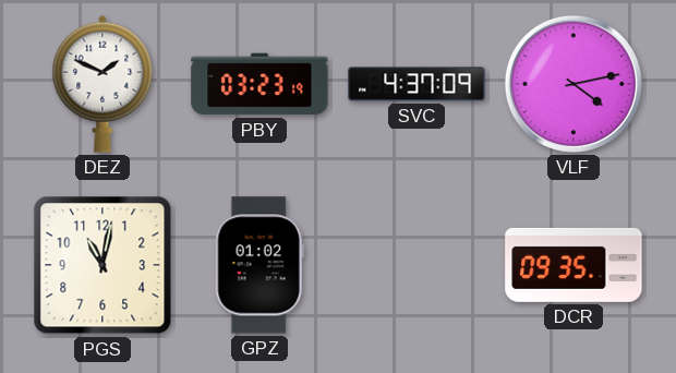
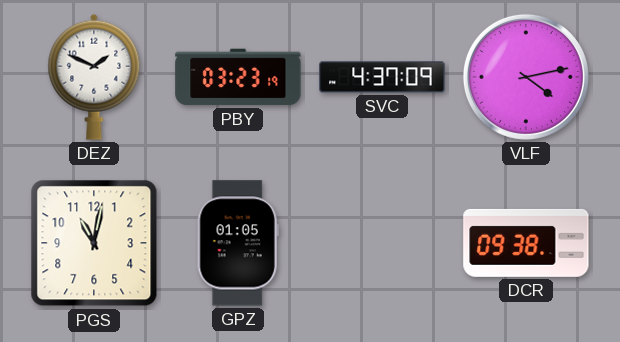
GPZ: 01:02 -> 01:05
DCR: 09:35 -> 09:38
